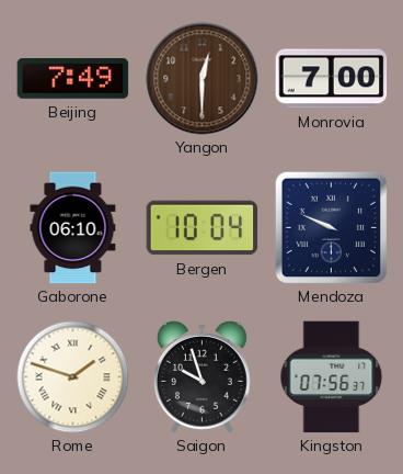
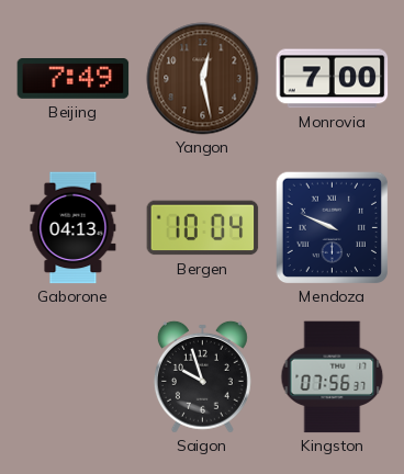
Yangon: 12:30 -> 12:28
Gaborone: 06:10 -> 04:13
Rome: 1:48 -> none
